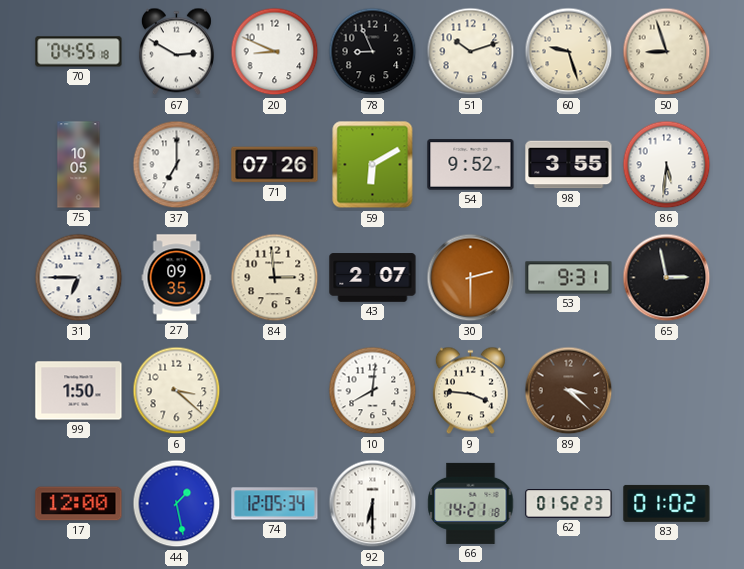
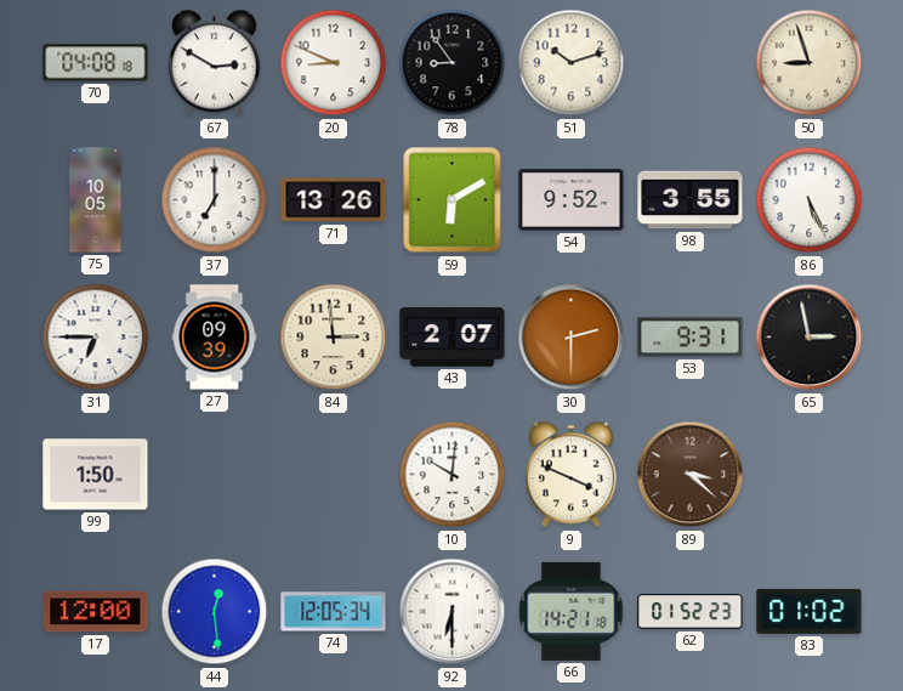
70: 04:55 -> 04:08
78: 8:56 -> 8:54
60: 9:27 -> none
71: 07:26 -> 13:26
86: 5:31 -> 5:26
27: 09:35 -> 09:39
6: 3:22 -> none
10: 8:01 -> 10:01
9: 3:46 -> 3:49
44: 1:28 -> 12:29
